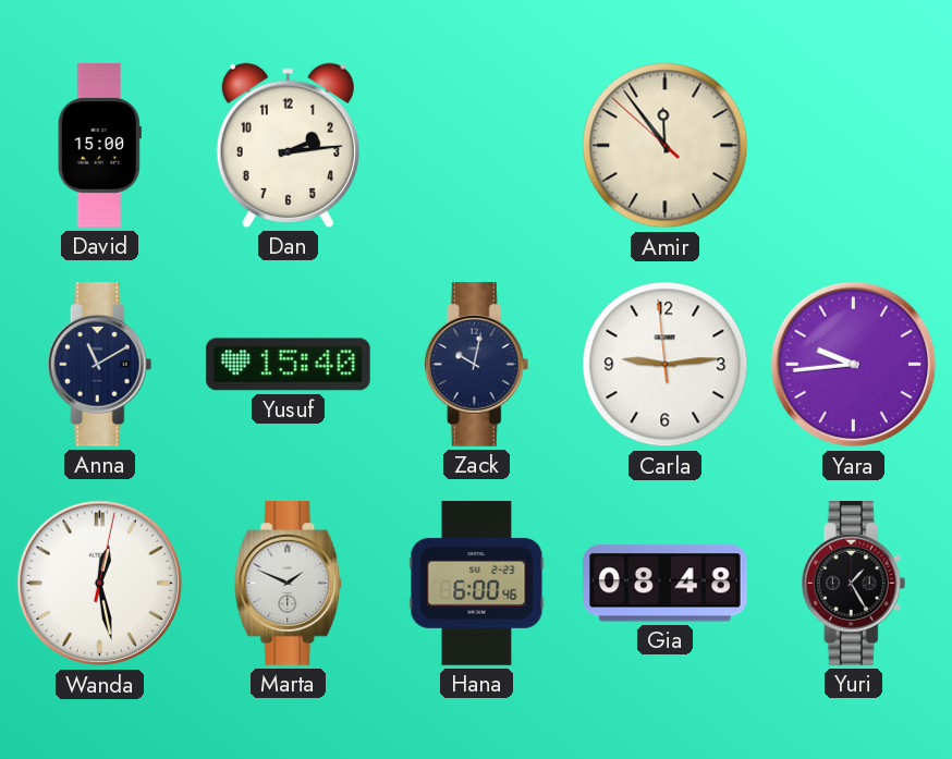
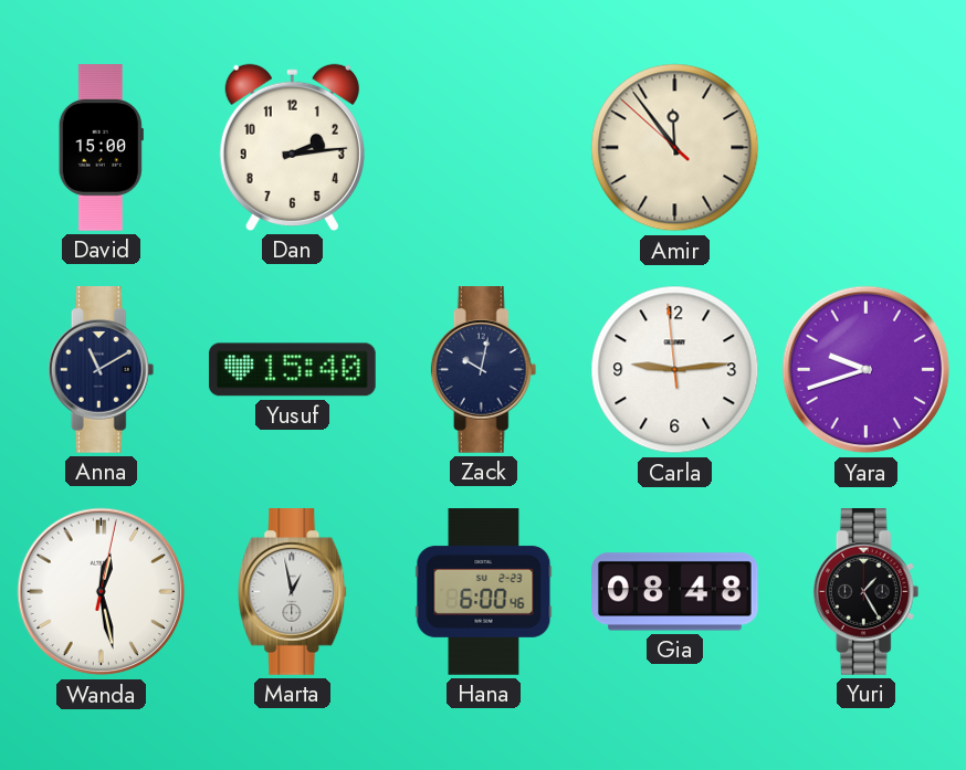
Yara: 9:44 -> 9:42
Marta: 1:49 -> 12:58
